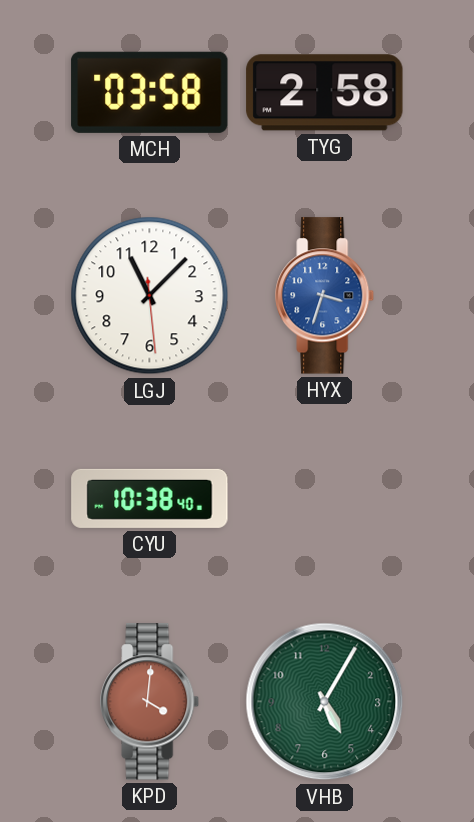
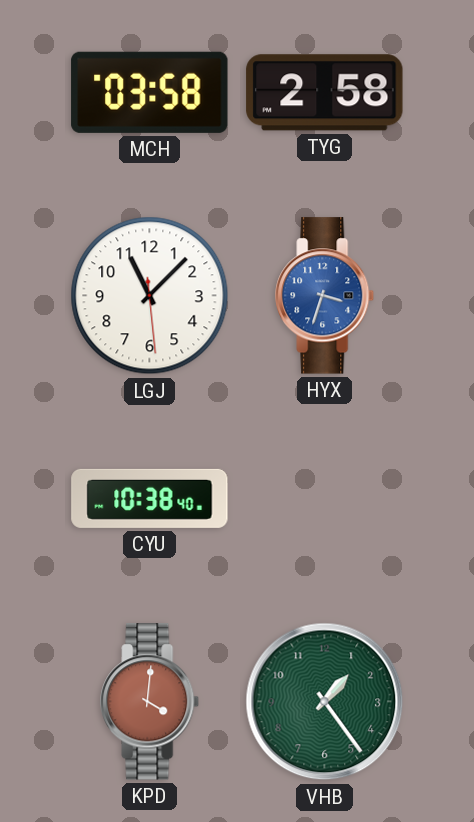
VHB: 5:05 -> 1:24
